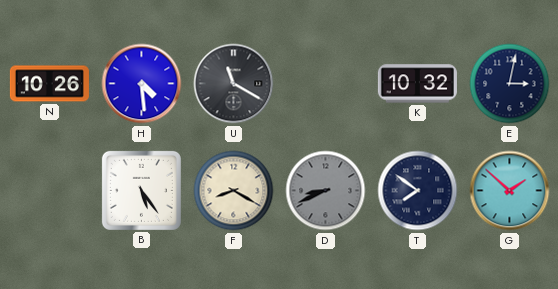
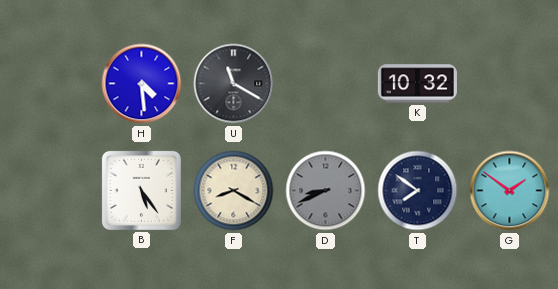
N: 10:26 -> none
E: 3:02 -> none
G: 1:52 -> 1:51
